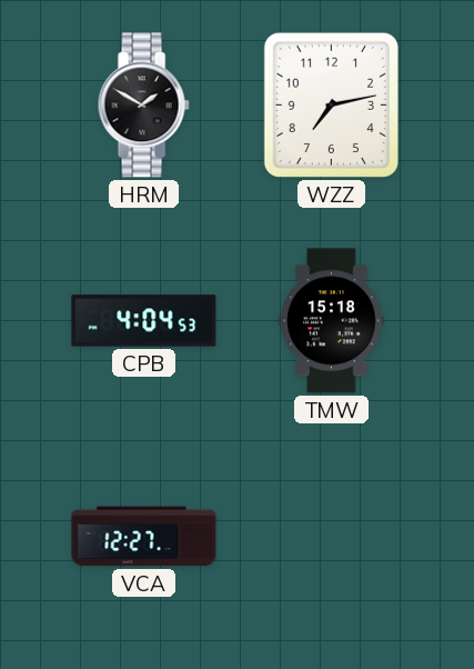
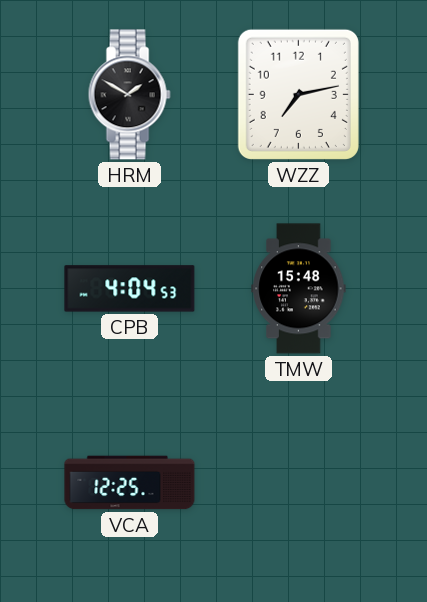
TMW: 15:18 -> 15:48
VCA: 12:27 -> 12:25
